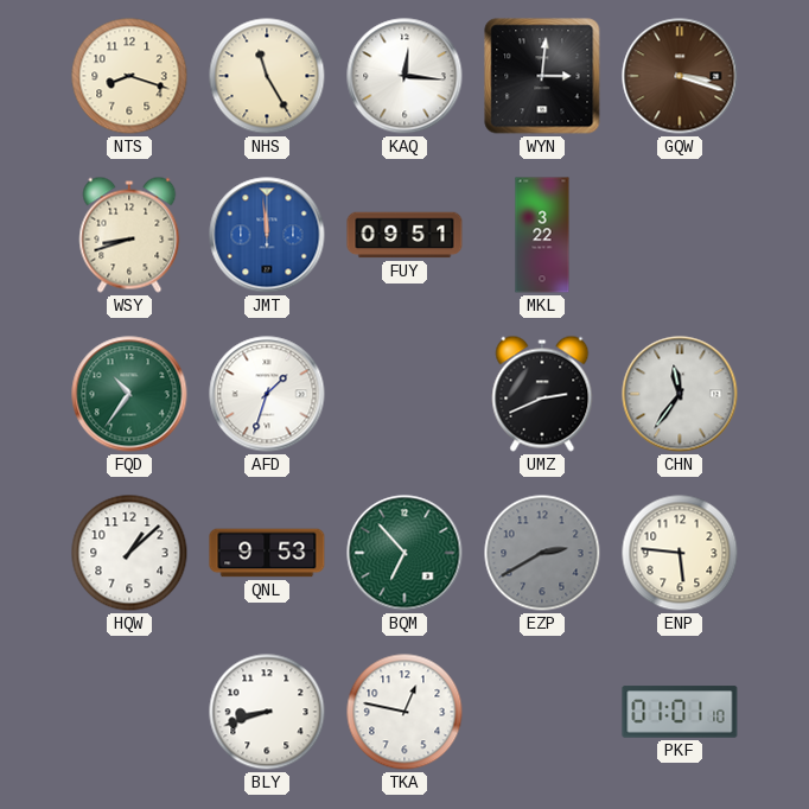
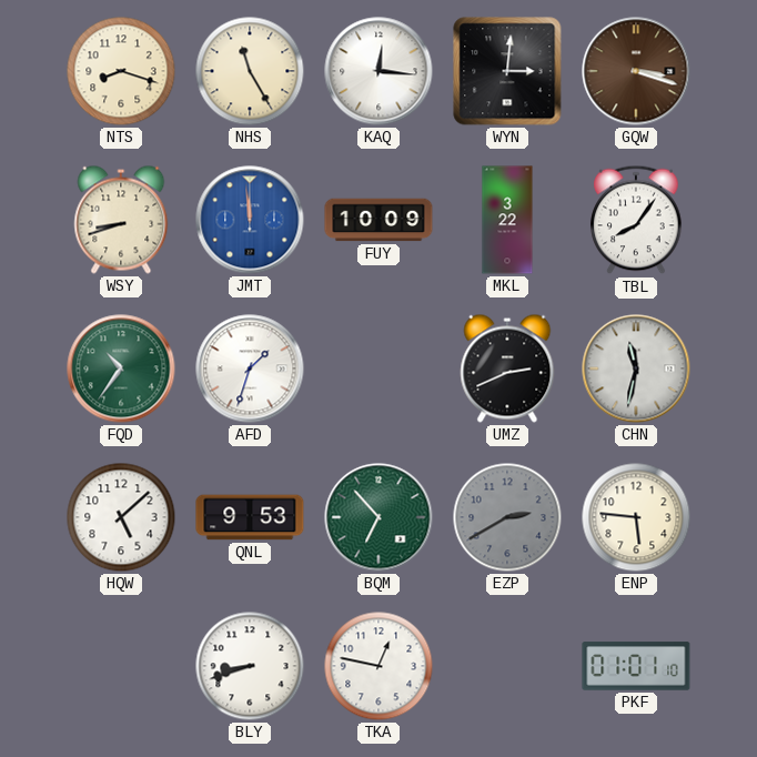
FUY: 09:51 -> 10:09
TBL: none -> 8:06
CHN: 11:36 -> 11:32
HQW: 1:08 -> 5:08
